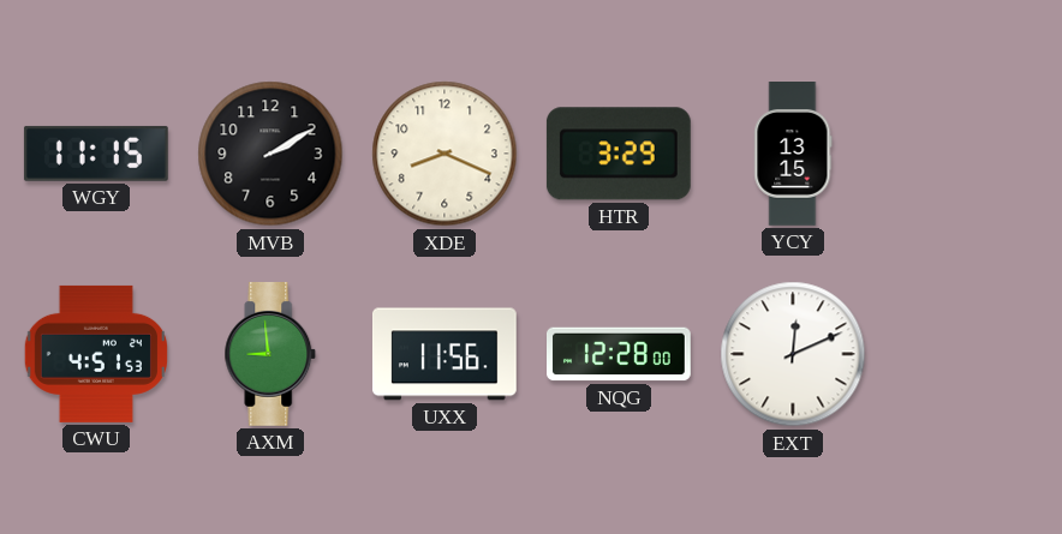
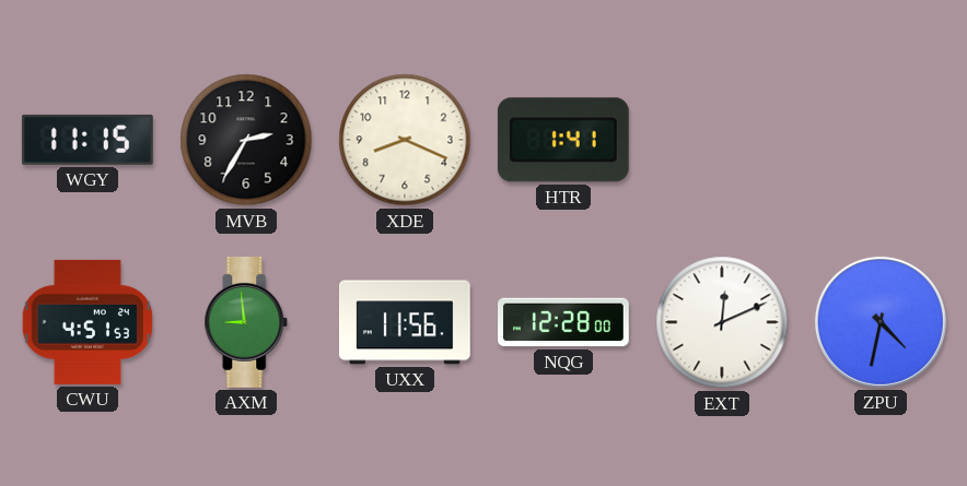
MVB: 2:10 -> 2:35
HTR: 3:29 -> 1:41
YCY: 13:15 -> none
ZPU: none -> 4:32
